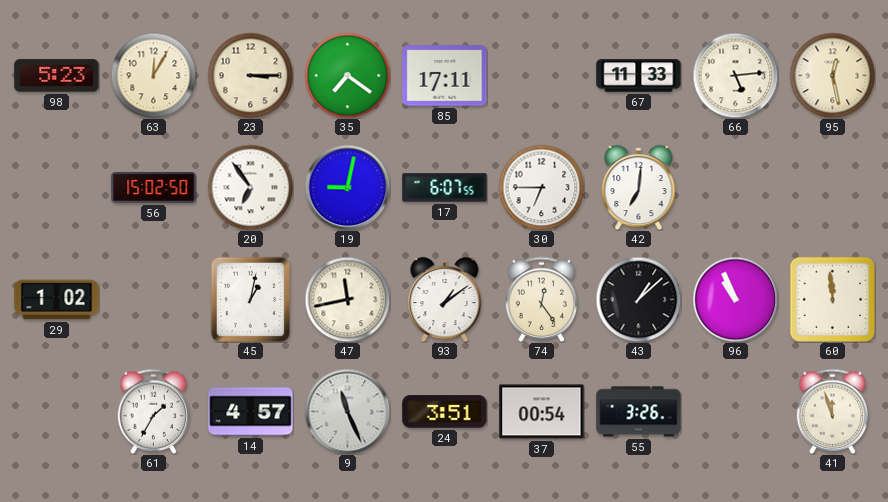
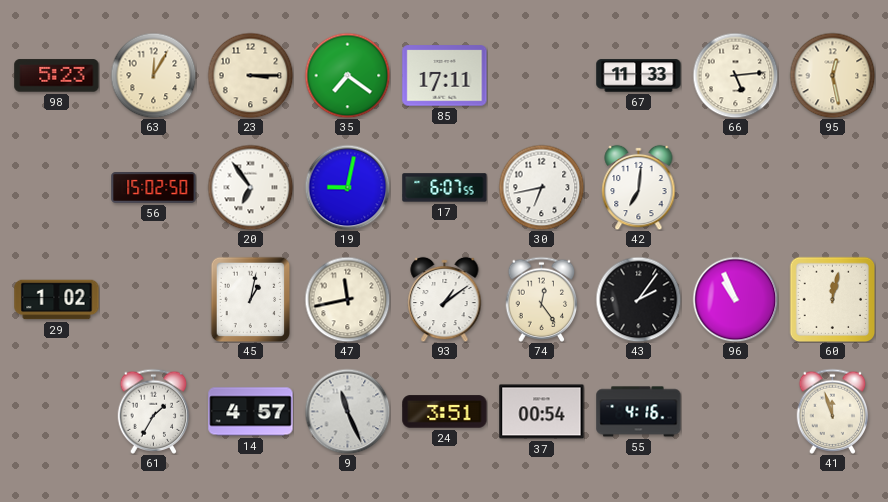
30: 6:45 -> 6:43
43: 1:08 -> 2:06
60: 11:59 -> 12:02
55: 3:26 -> 4:16
